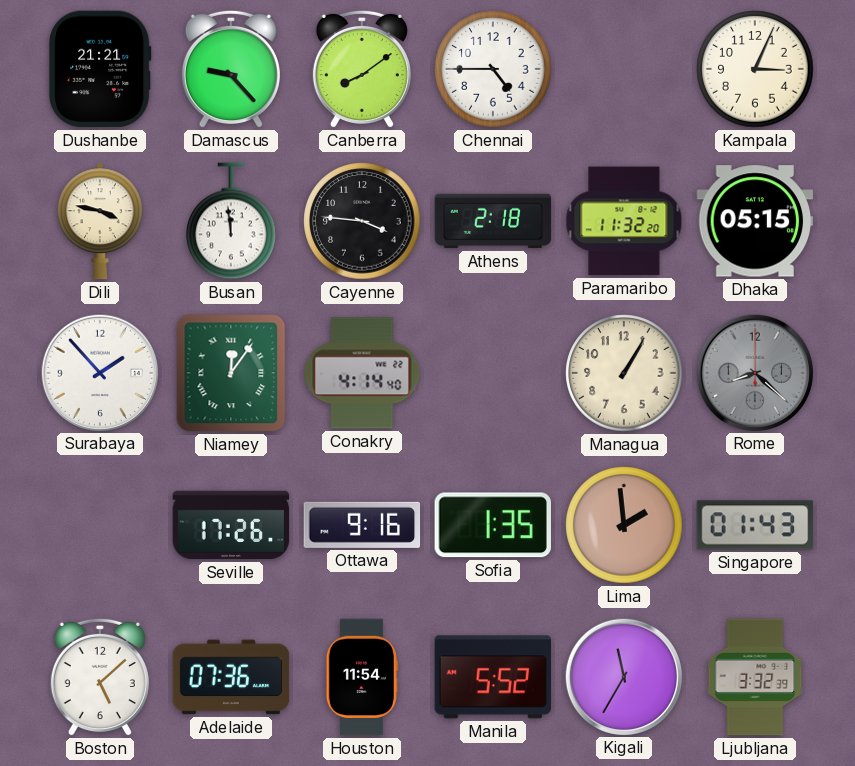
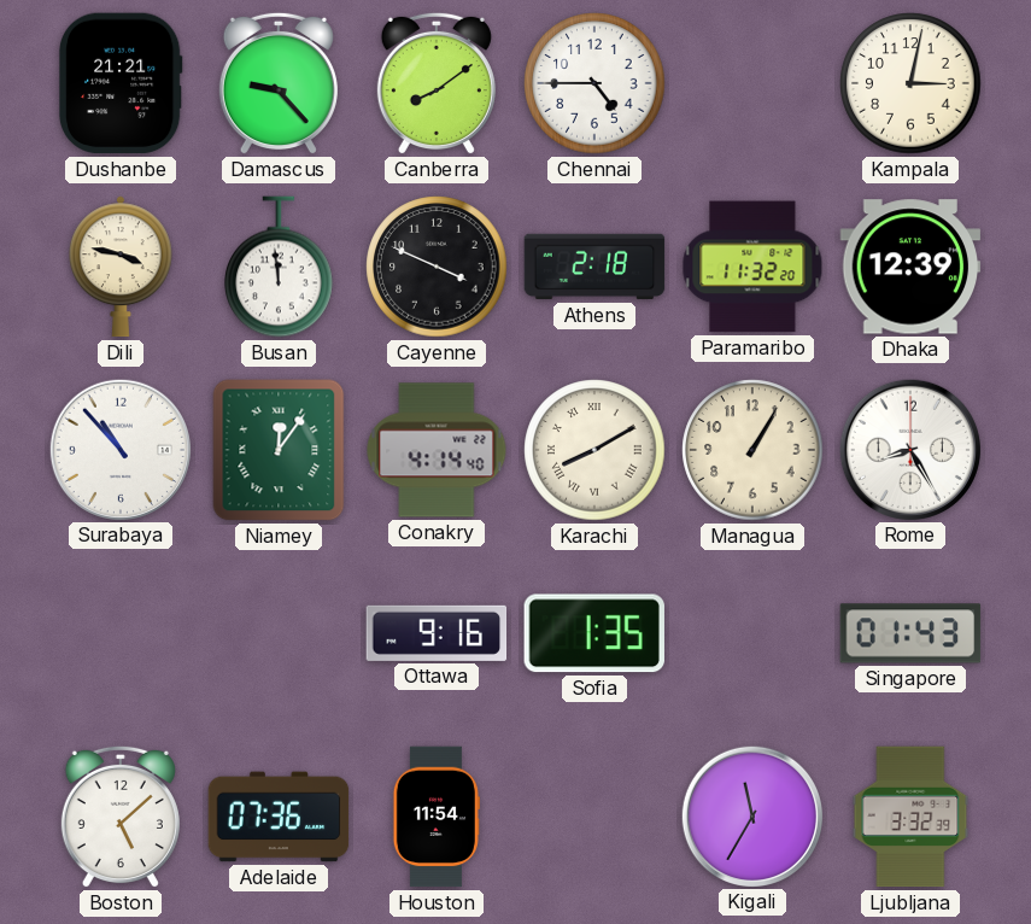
Kampala: 3:04 -> 3:02
Cayenne: 3:46 -> 3:49
Dhaka: 05:15 -> 12:39
Surabaya: 1:53 -> 10:53
Karachi: none -> 8:10
Rome: 8:22 -> 8:25
Rome dial: grey -> white
Seville: 17:26 -> none
Lima: 1:59 -> none
Manila: 5:52 -> none
